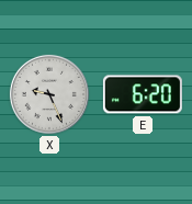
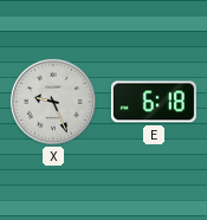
E: 6:20 -> 6:18
